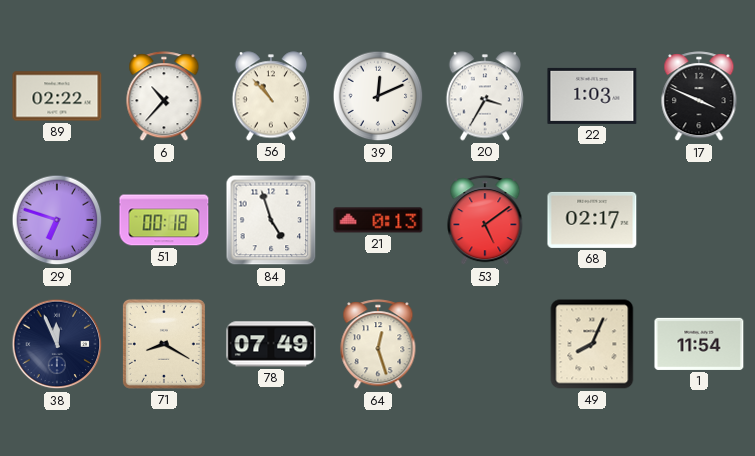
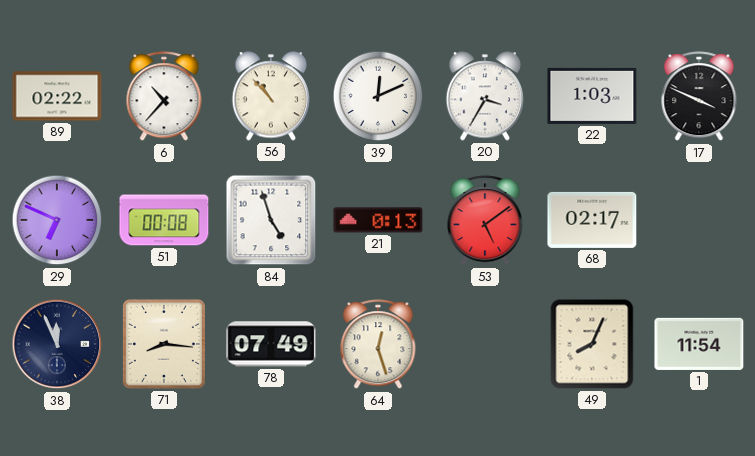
29: 6:48 -> 6:49
51: 00:18 -> 00:08
71: 8:20 -> 8:16
